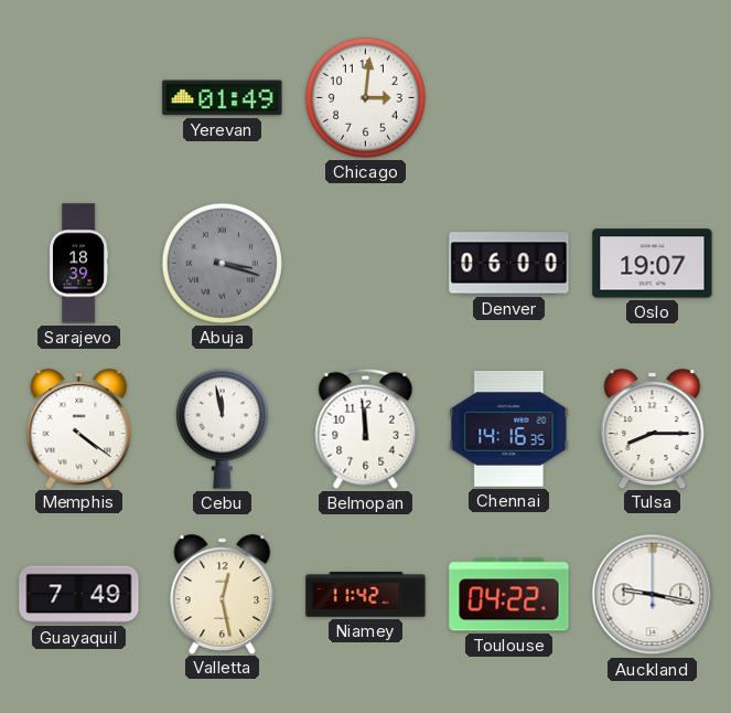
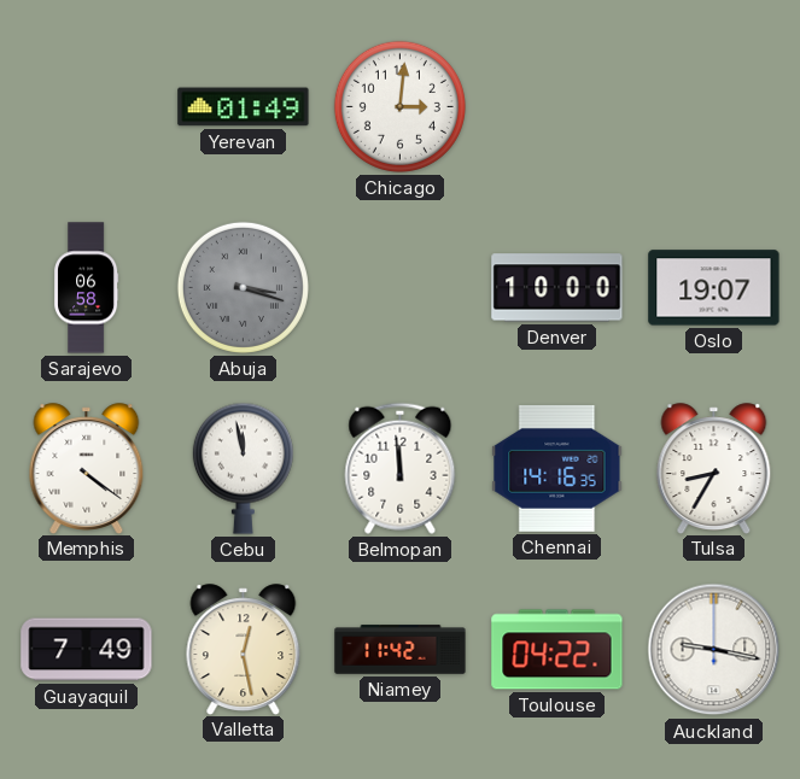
Sarajevo: 18:39 -> 06:58
Denver: 06:00 -> 10:00
Tulsa: 8:15 -> 8:35
